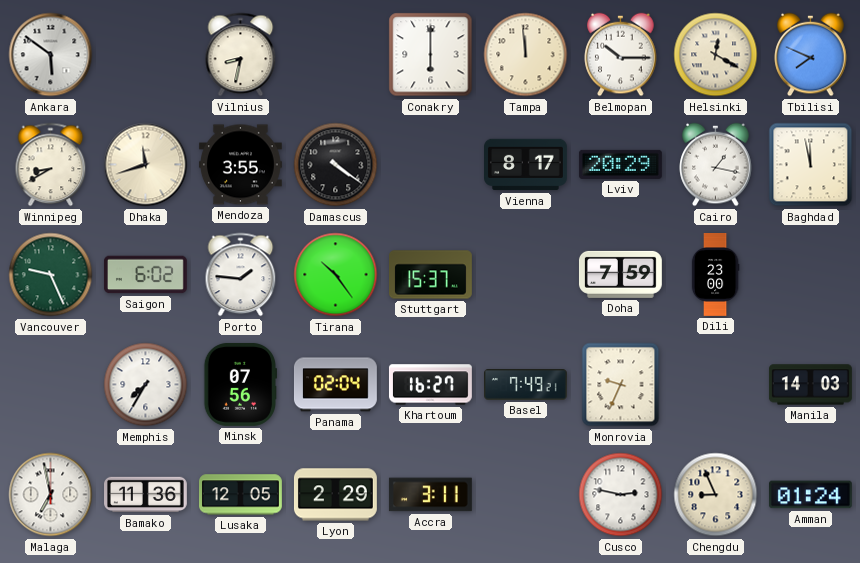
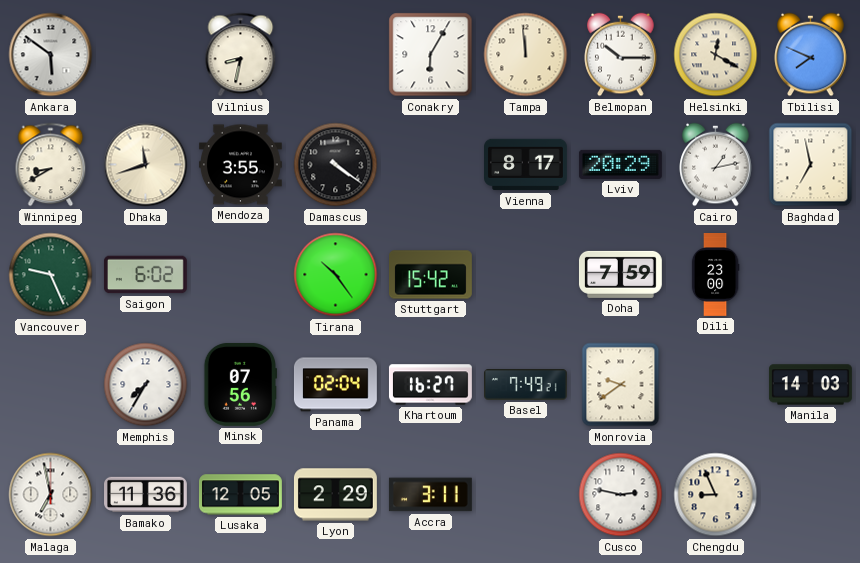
Conakry: 6:00 -> 6:05
Cairo: 1:17 -> 1:13
Baghdad: 11:58 -> 6:58
Porto: 1:46 -> none
Stuttgart: 15:37 -> 15:42
Monrovia: 9:34 -> 9:39
Amman: 01:24 -> none
